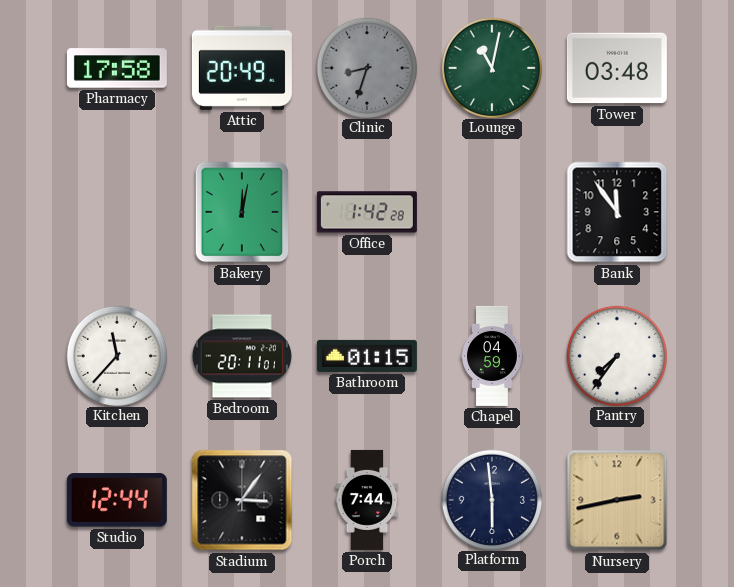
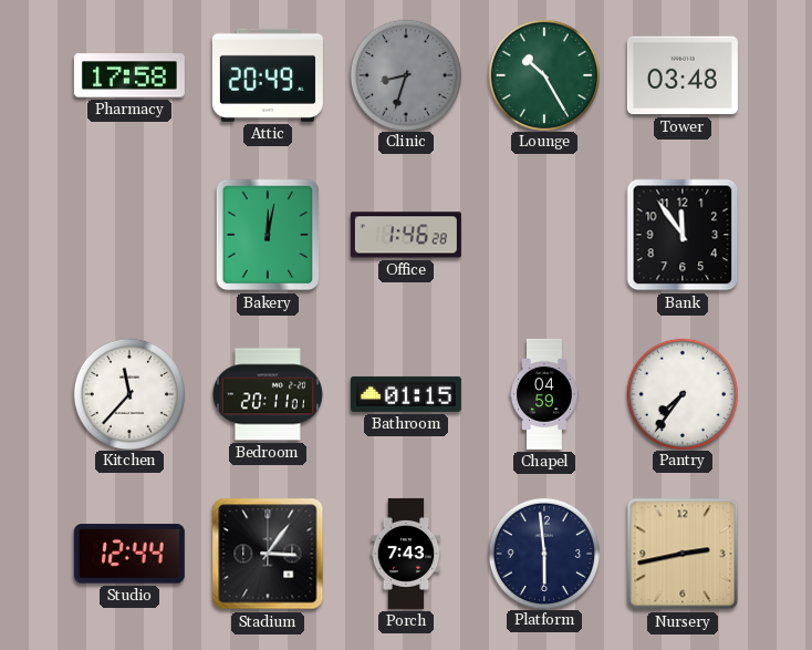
Lounge: 11:02 -> 10:25
Office: 1:42 -> 1:46
Porch: 7:44 -> 7:43
